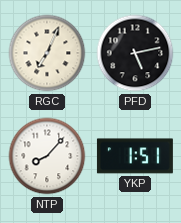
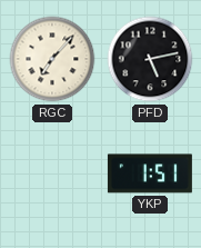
RGC: 7:04 -> 7:07
NTP: 8:07 -> none
